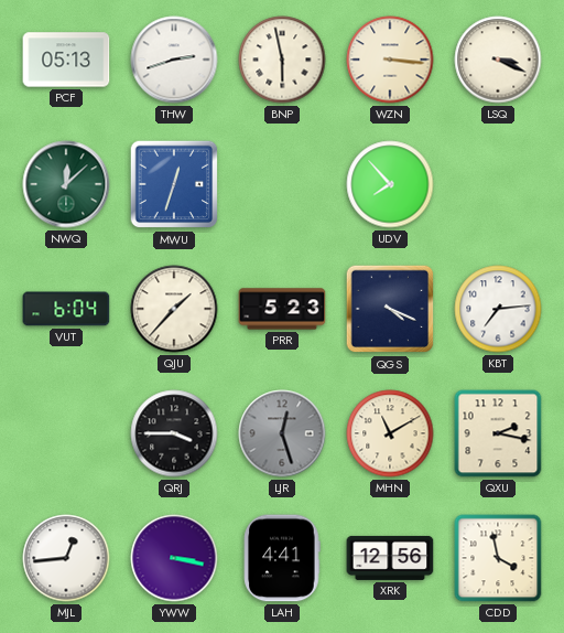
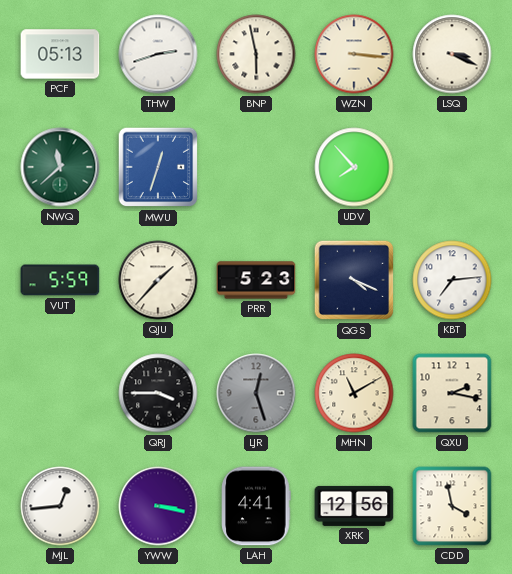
NWQ: 12:08 -> 11:38
VUT: 6:04 -> 5:59
